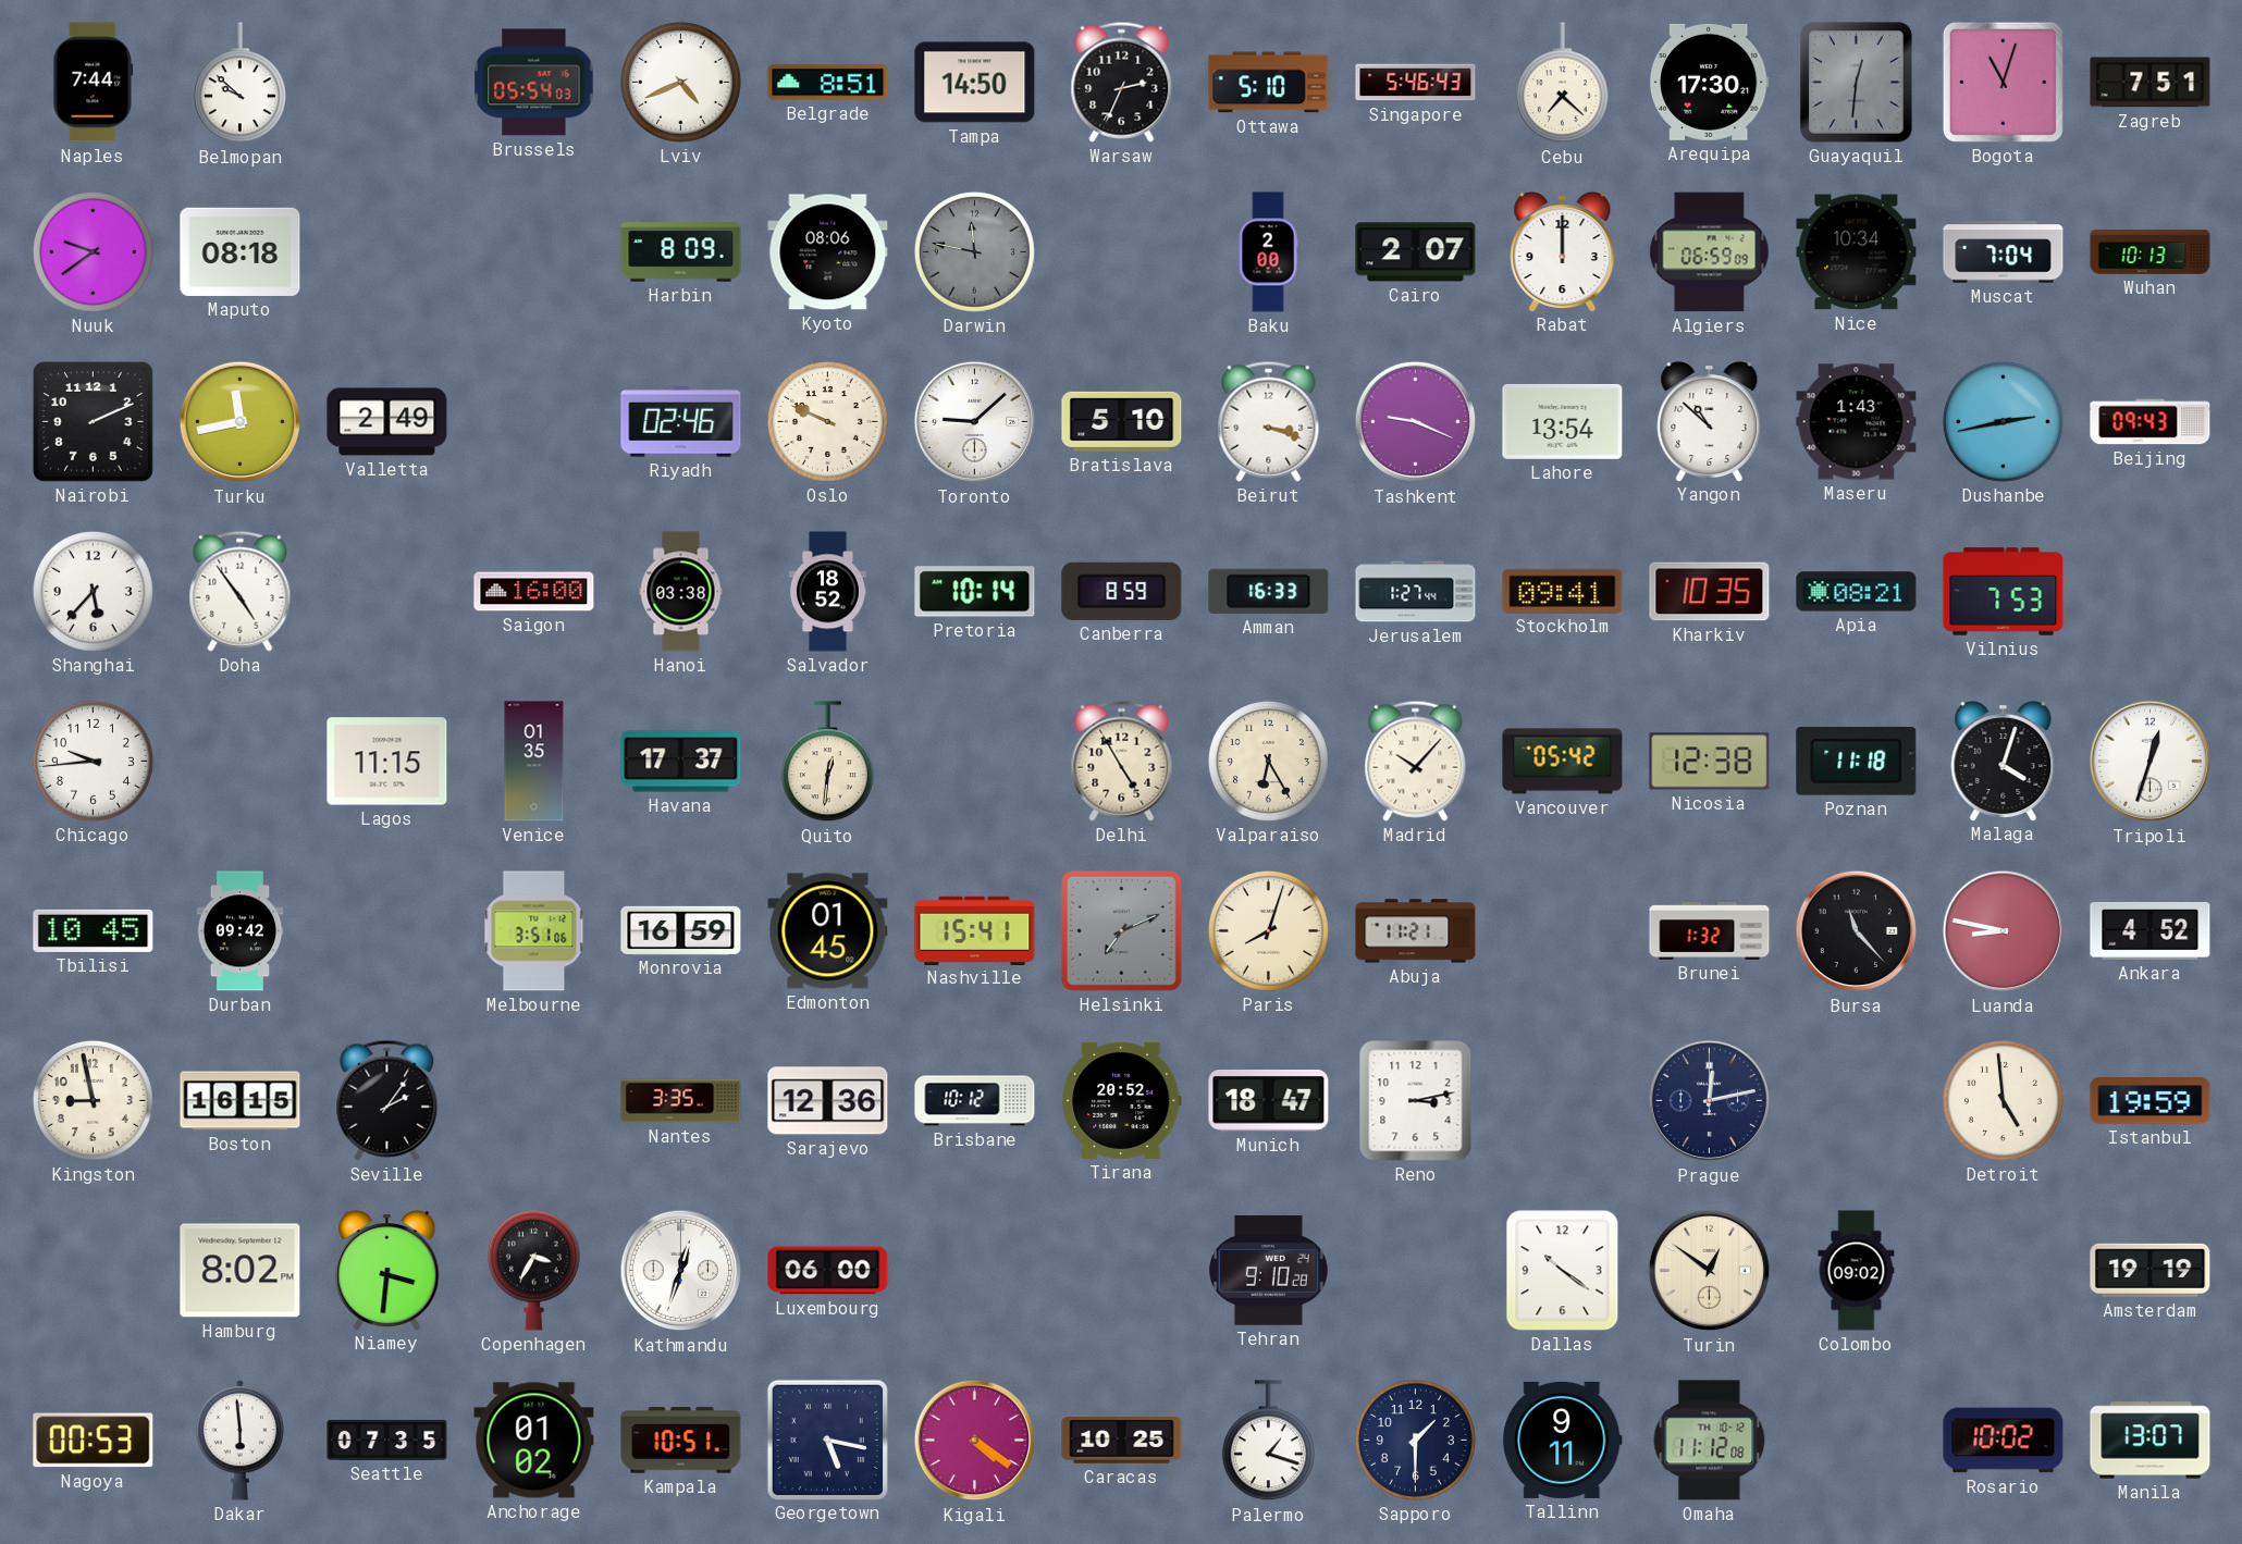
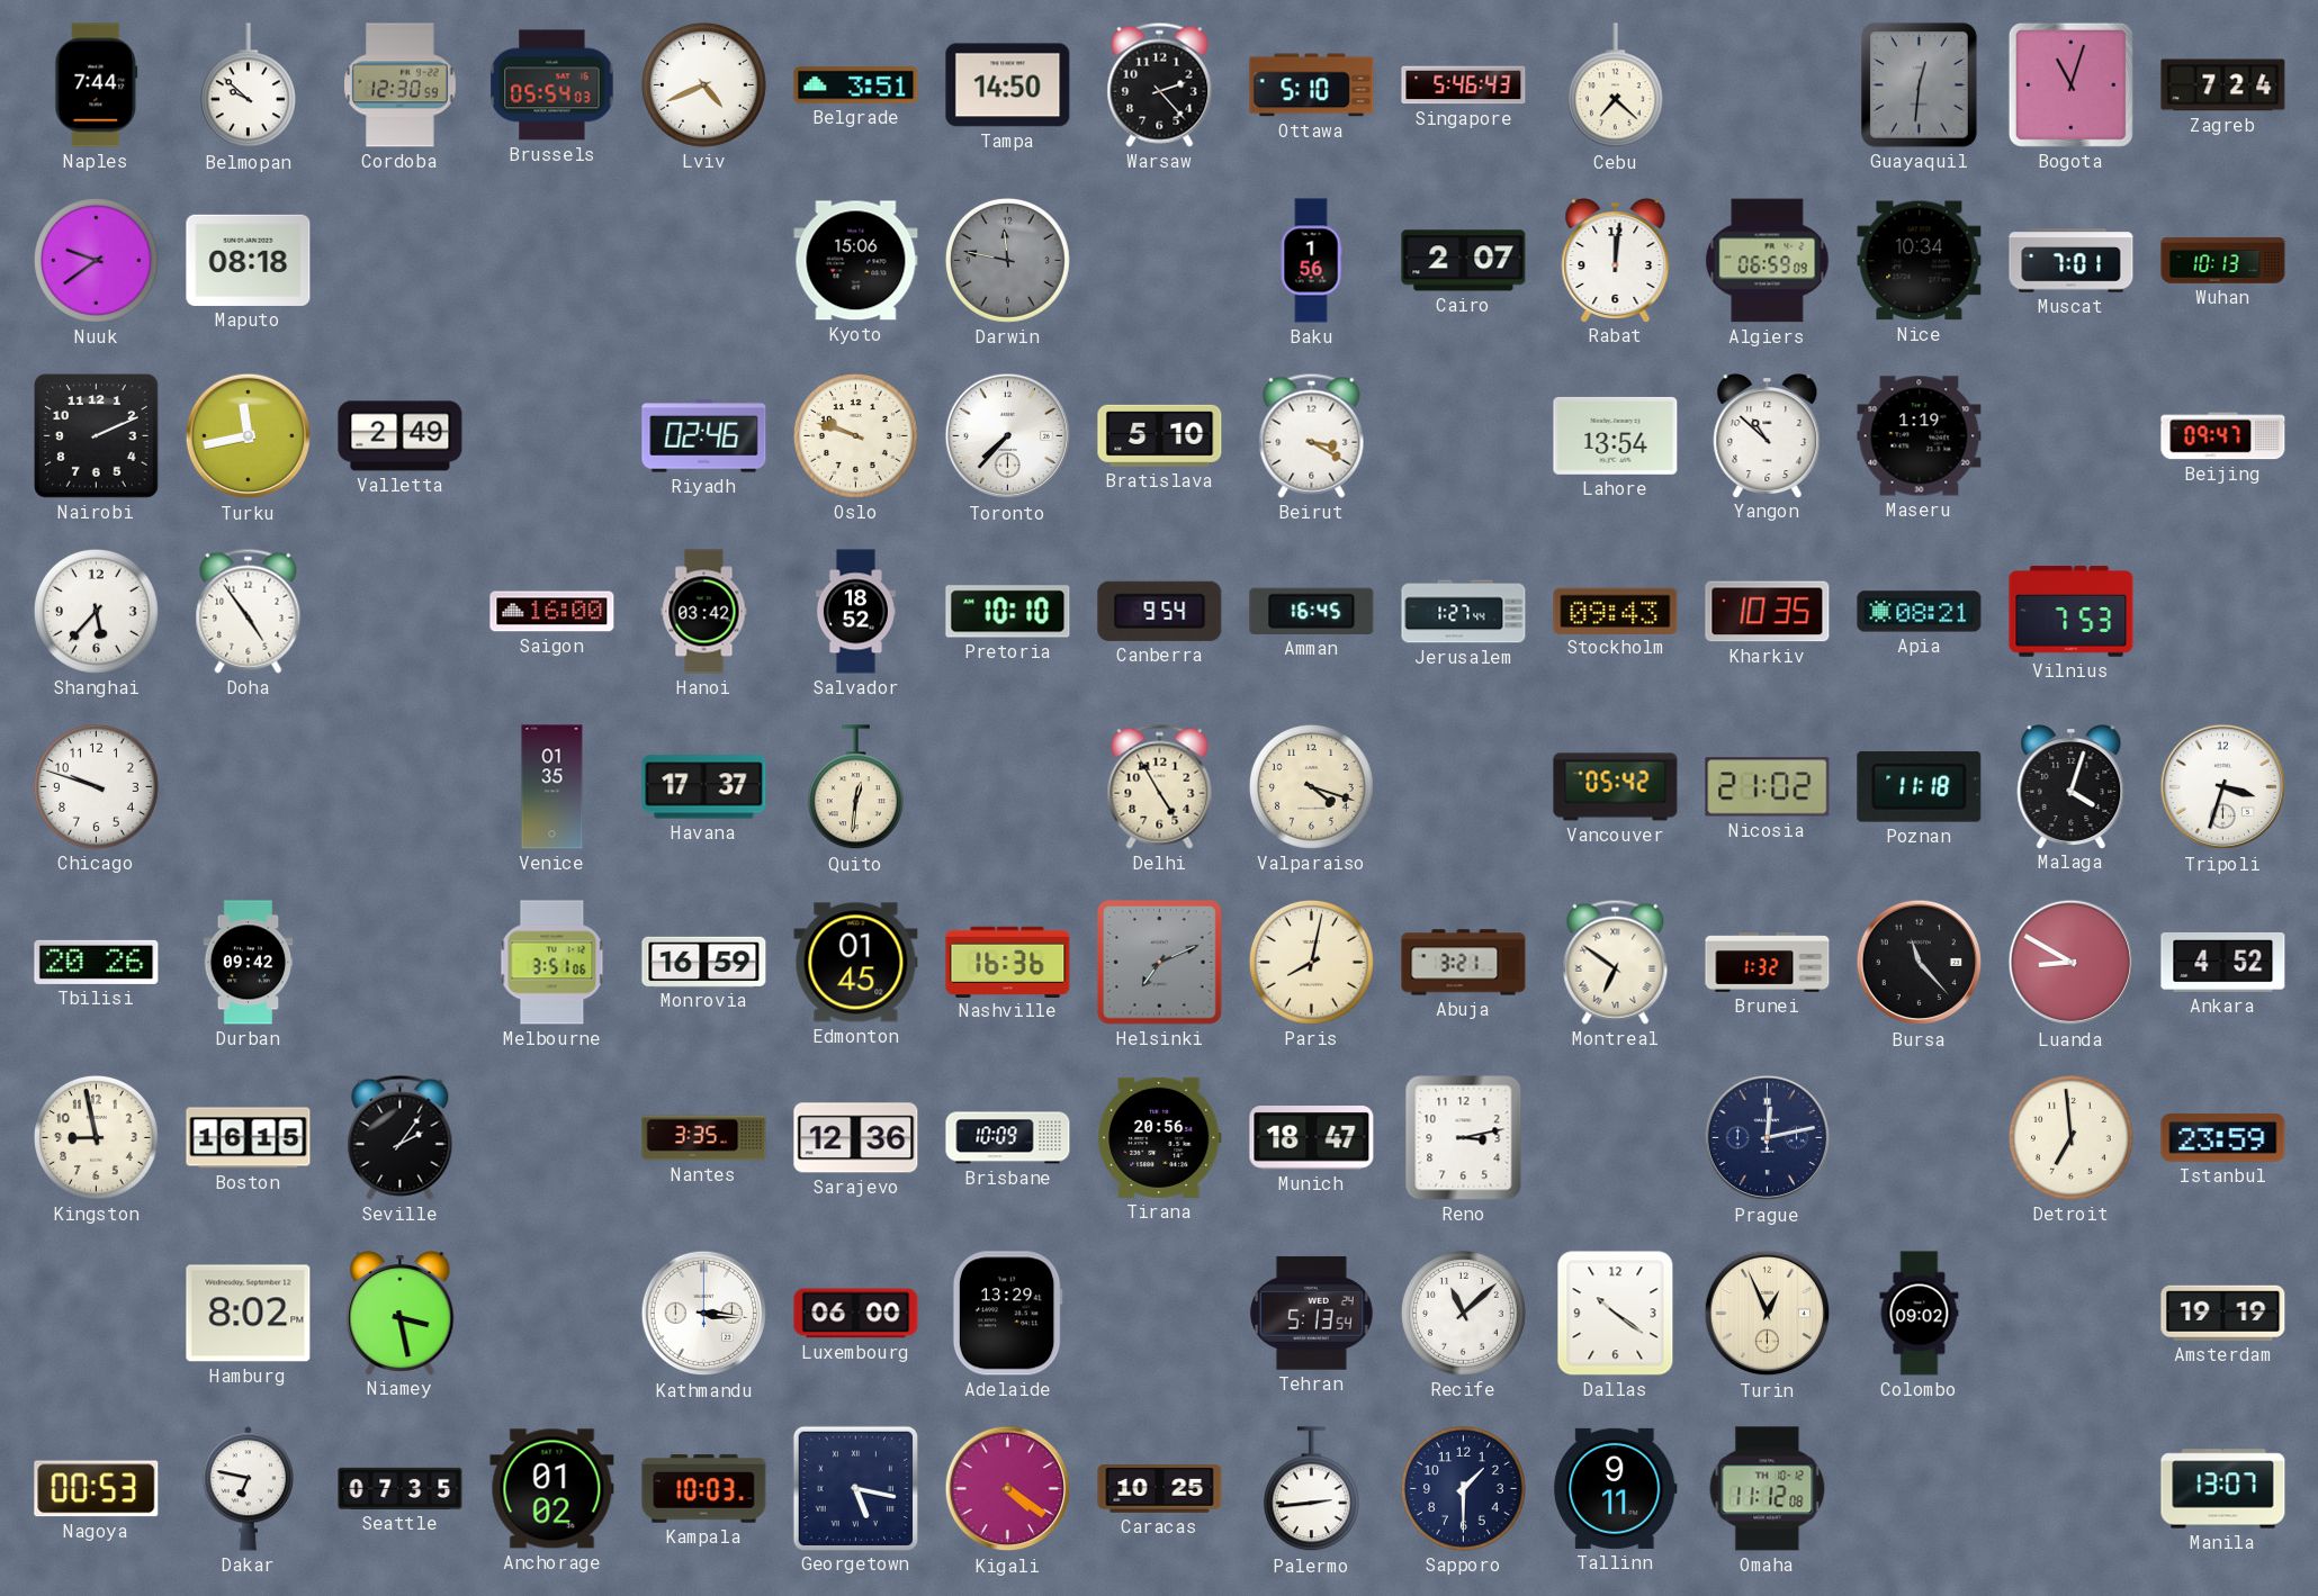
Cordoba: none -> 12:30
Belgrade: 8:51 -> 3:51
Warsaw: 2:34 -> 2:23
Arequipa: 17:30 -> none
Zagreb: 7:51 -> 7:24
Harbin: 8:09 -> none
Kyoto: 08:06 -> 15:06
Baku: 2:00 -> 1:56
Rabat: 12:00 -> 12:01
Muscat: 7:04 -> 7:01
Oslo: 9:49 -> 9:48
Toronto: 9:08 -> 7:37
Beirut: 3:18 -> 3:20
Tashkent: 9:19 -> none
Maseru: 1:43 -> 1:19
Dushanbe: 2:43 -> none
Beijing: 09:43 -> 09:47
Hanoi: 03:38 -> 03:42
Pretoria: 10:14 -> 10:10
Canberra: 8:59 -> 9:54
Amman: 16:33 -> 16:45
Stockholm: 09:41 -> 09:43
Chicago: 9:44 -> 9:48
Lagos: 11:15 -> none
Valparaiso: 6:25 -> 4:18
Madrid: 10:07 -> none
Nicosia: 12:38 -> 21:02
Tripoli: 12:33 -> 3:33
Tbilisi: 10:45 -> 20:26
Nashville: 15:41 -> 16:36
Paris: 8:03 -> 8:02
Abuja: 11:21 -> 3:21
Montreal: none -> 6:51
Luanda: 8:47 -> 8:50
Brisbane: 10:12 -> 10:09
Tirana: 20:52 -> 20:56
Detroit: 4:59 -> 6:59
Istanbul: 19:59 -> 23:59
Niamey: 3:31 -> 3:28
Copenhagen: 3:35 -> none
Kathmandu: 12:33 -> 3:16
Adelaide: none -> 13:29
Tehran: 9:10 -> 5:13
Recife: none -> 11:08
Turin: 12:51 -> 12:56
Dakar: 5:59 -> 6:47
Kampala: 10:51 -> 10:03
Palermo: 1:18 -> 2:44
Rosario: 10:02 -> none
